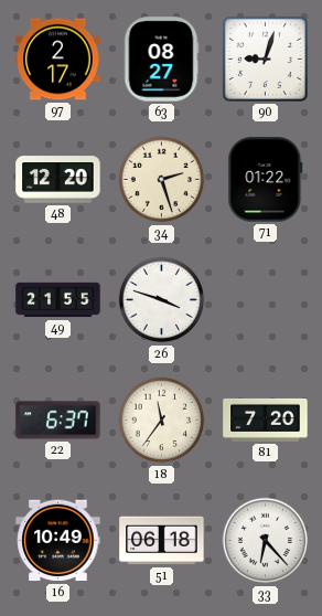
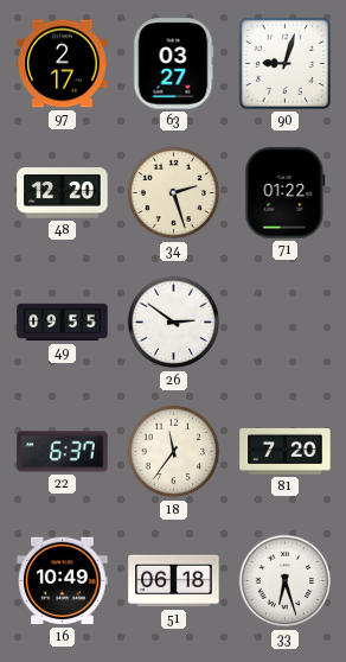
63: 08:27 -> 03:27
49: 21:55 -> 09:55
26: 3:48 -> 2:51
33: 6:23 -> 6:27
